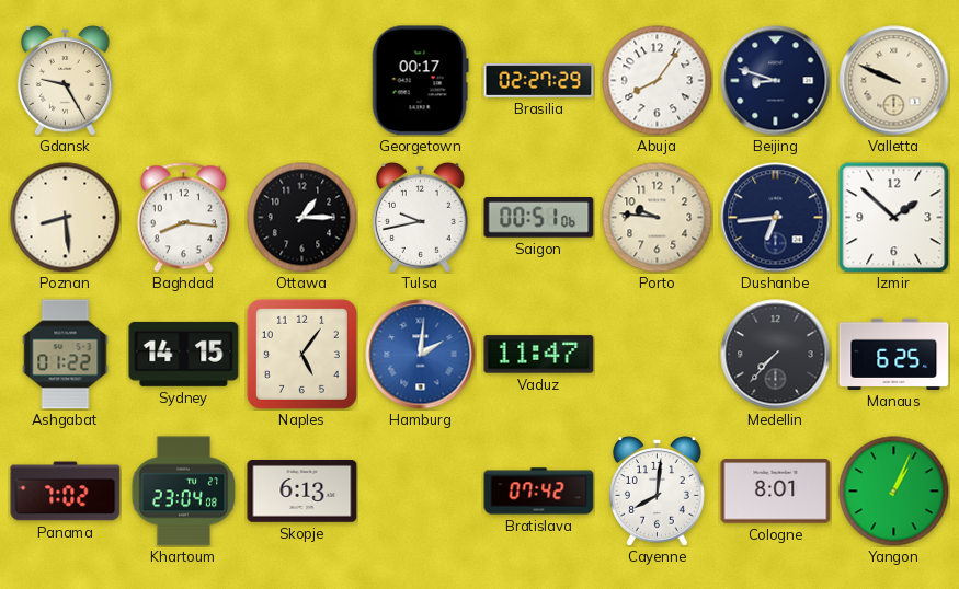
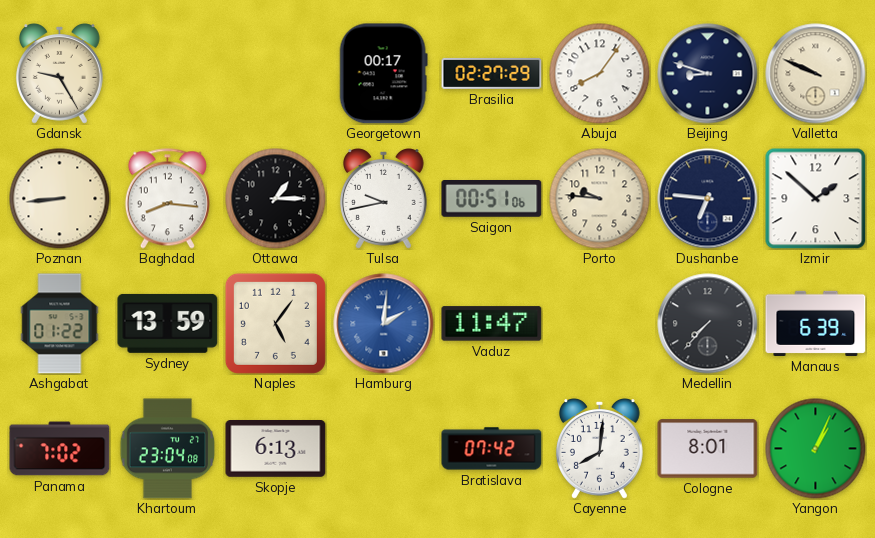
Poznan: 8:29 -> 8:44
Dushanbe: 6:44 -> 6:46
Sydney: 14:15 -> 13:59
Manaus: 6:25 -> 6:39
